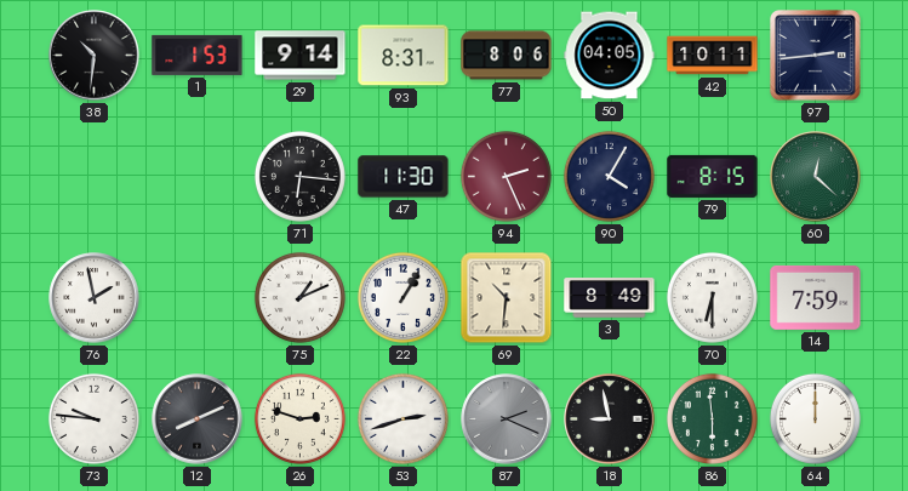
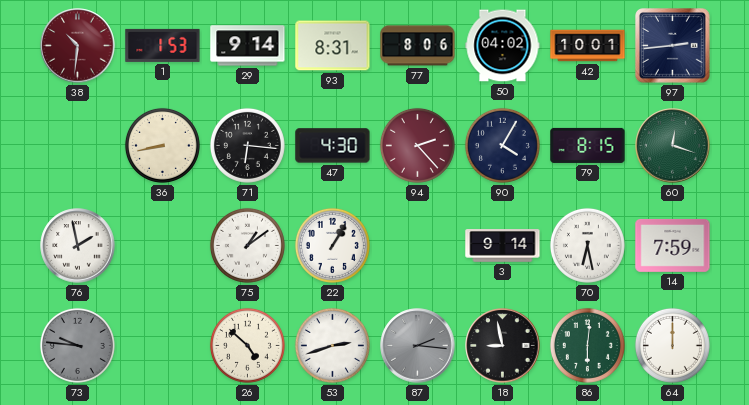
38 dial: black -> burgundy
50: 04:05 -> 04:02
42: 10:11 -> 10:01
36: none -> 8:43
47: 11:30 -> 4:30
94: 2:26 -> 2:23
60: 12:22 -> 12:18
75: 1:11 -> 1:09
69: 10:31 -> none
3: 8:49 -> 9:14
70: 6:30 -> 6:28
73 dial: white -> grey
12: 8:11 -> none
26: 2:48 -> 4:52
87: 2:19 -> 2:16
86: 5:59 -> 6:01
